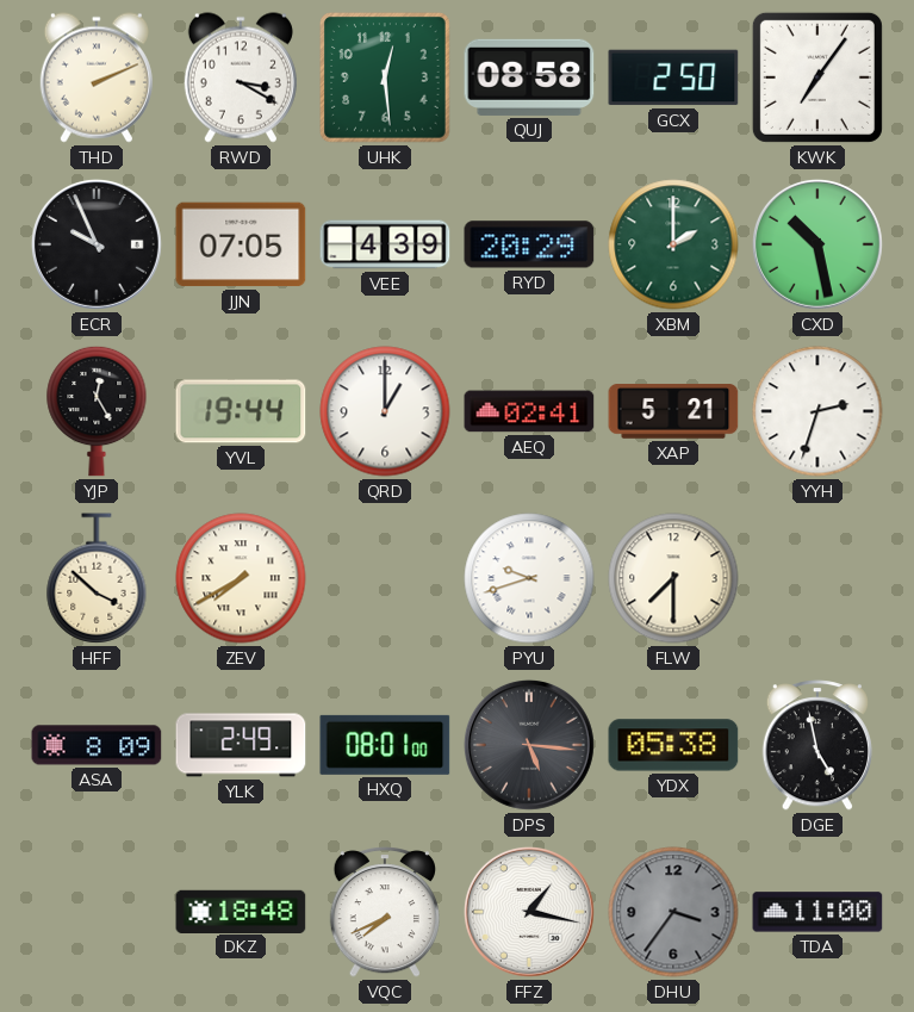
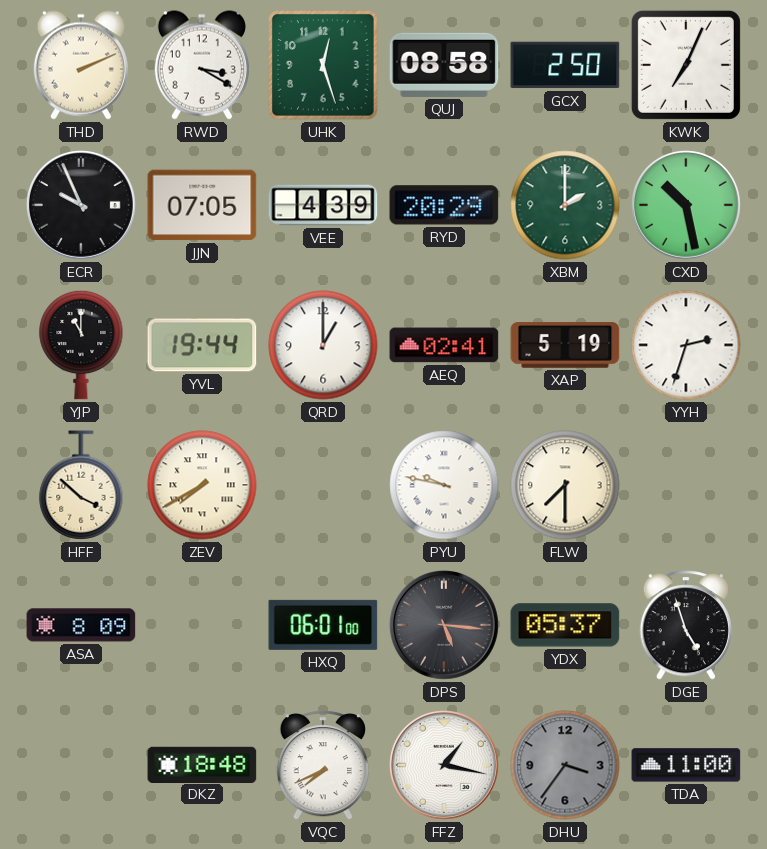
UHK: 12:29 -> 12:27
KWK: 7:06 -> 7:04
YJP: 12:25 -> 11:00
XAP: 5:21 -> 5:19
PYU: 9:42 -> 9:47
YLK: 2:49 -> none
HXQ: 08:01 -> 06:01
YDX: 05:38 -> 05:37
DGE: 4:58 -> 4:57
